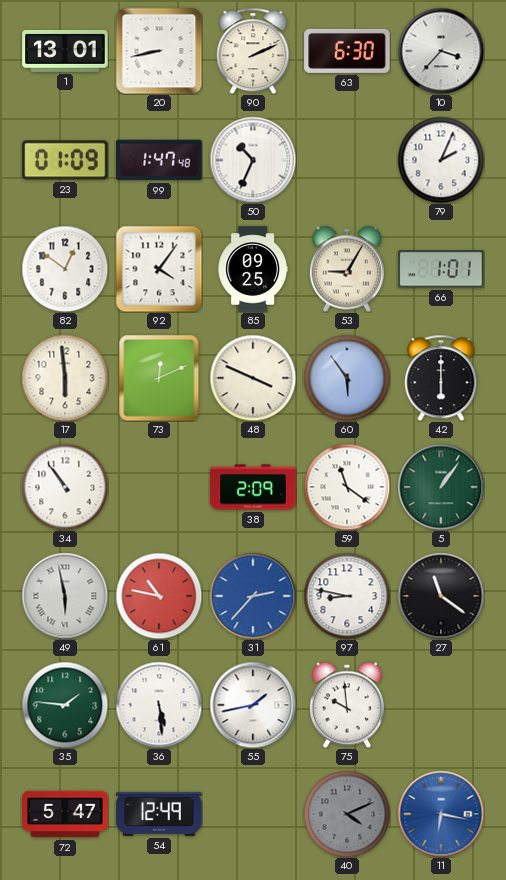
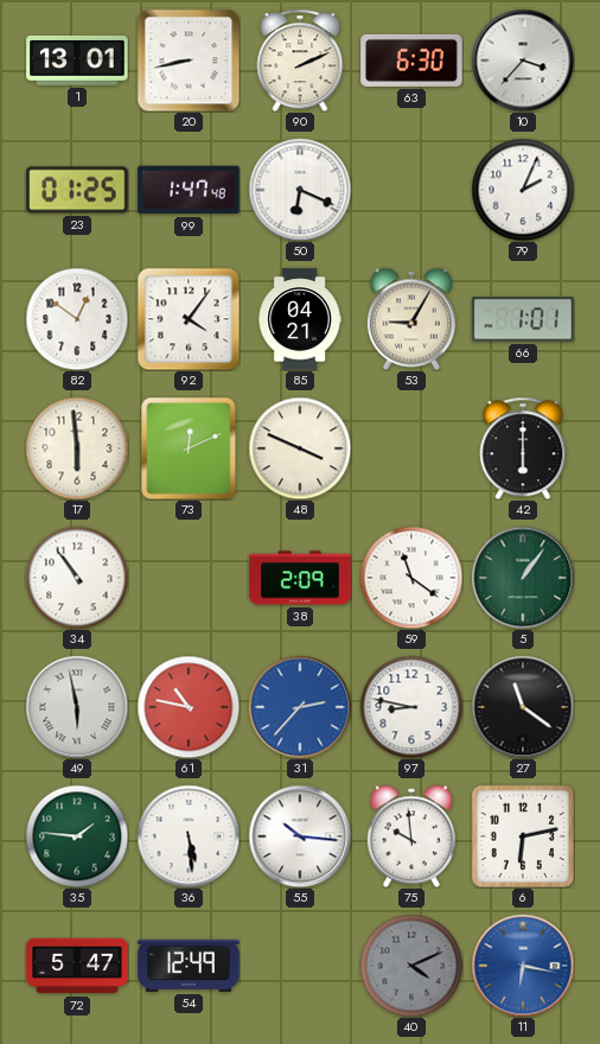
23: 01:09 -> 01:25
50: 10:34 -> 6:19
85: 09:25 -> 04:21
60: 5:54 -> none
55: 1:43 -> 10:16
6: none -> 6:13
